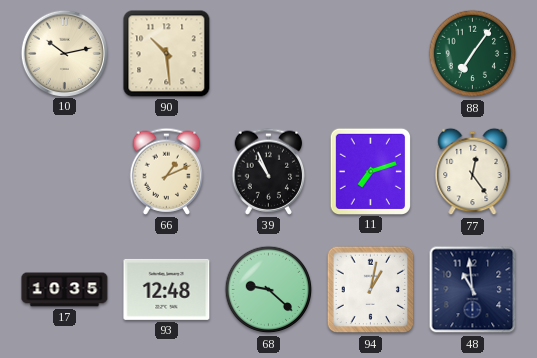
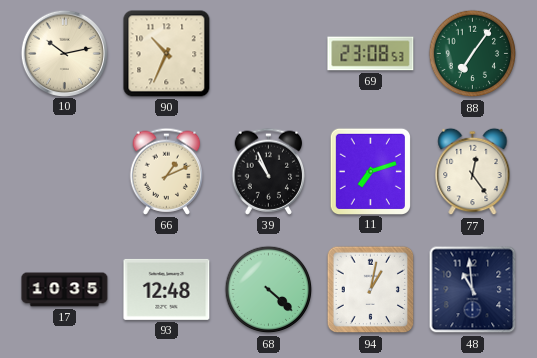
90: 10:29 -> 10:34
69: none -> 23:08
68: 9:22 -> 4:22
